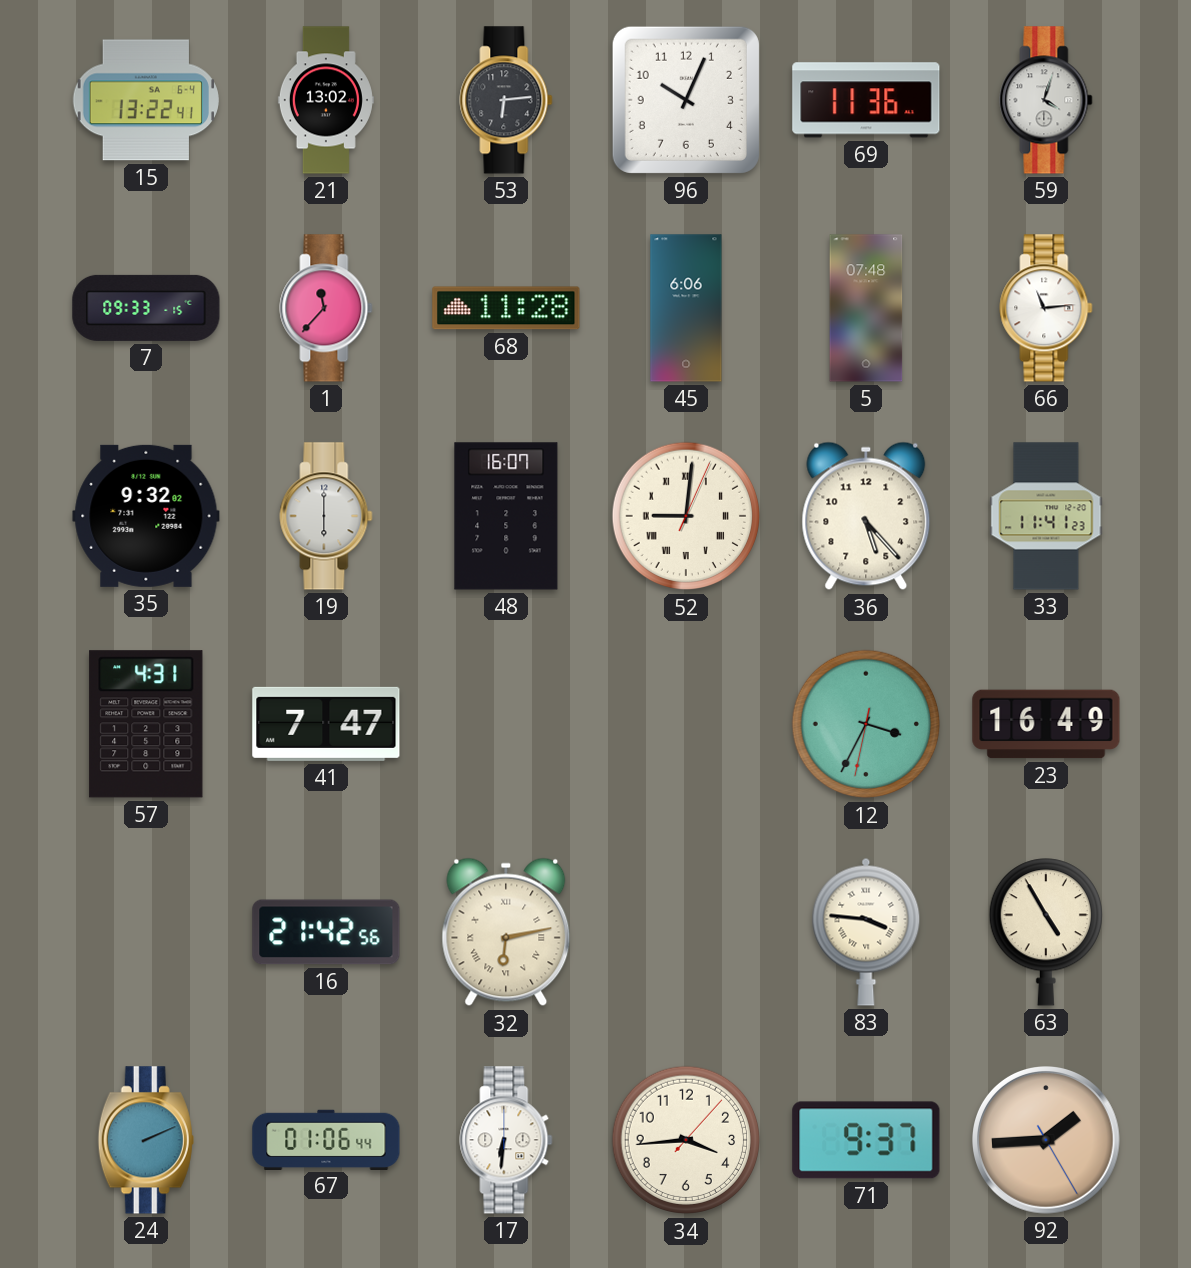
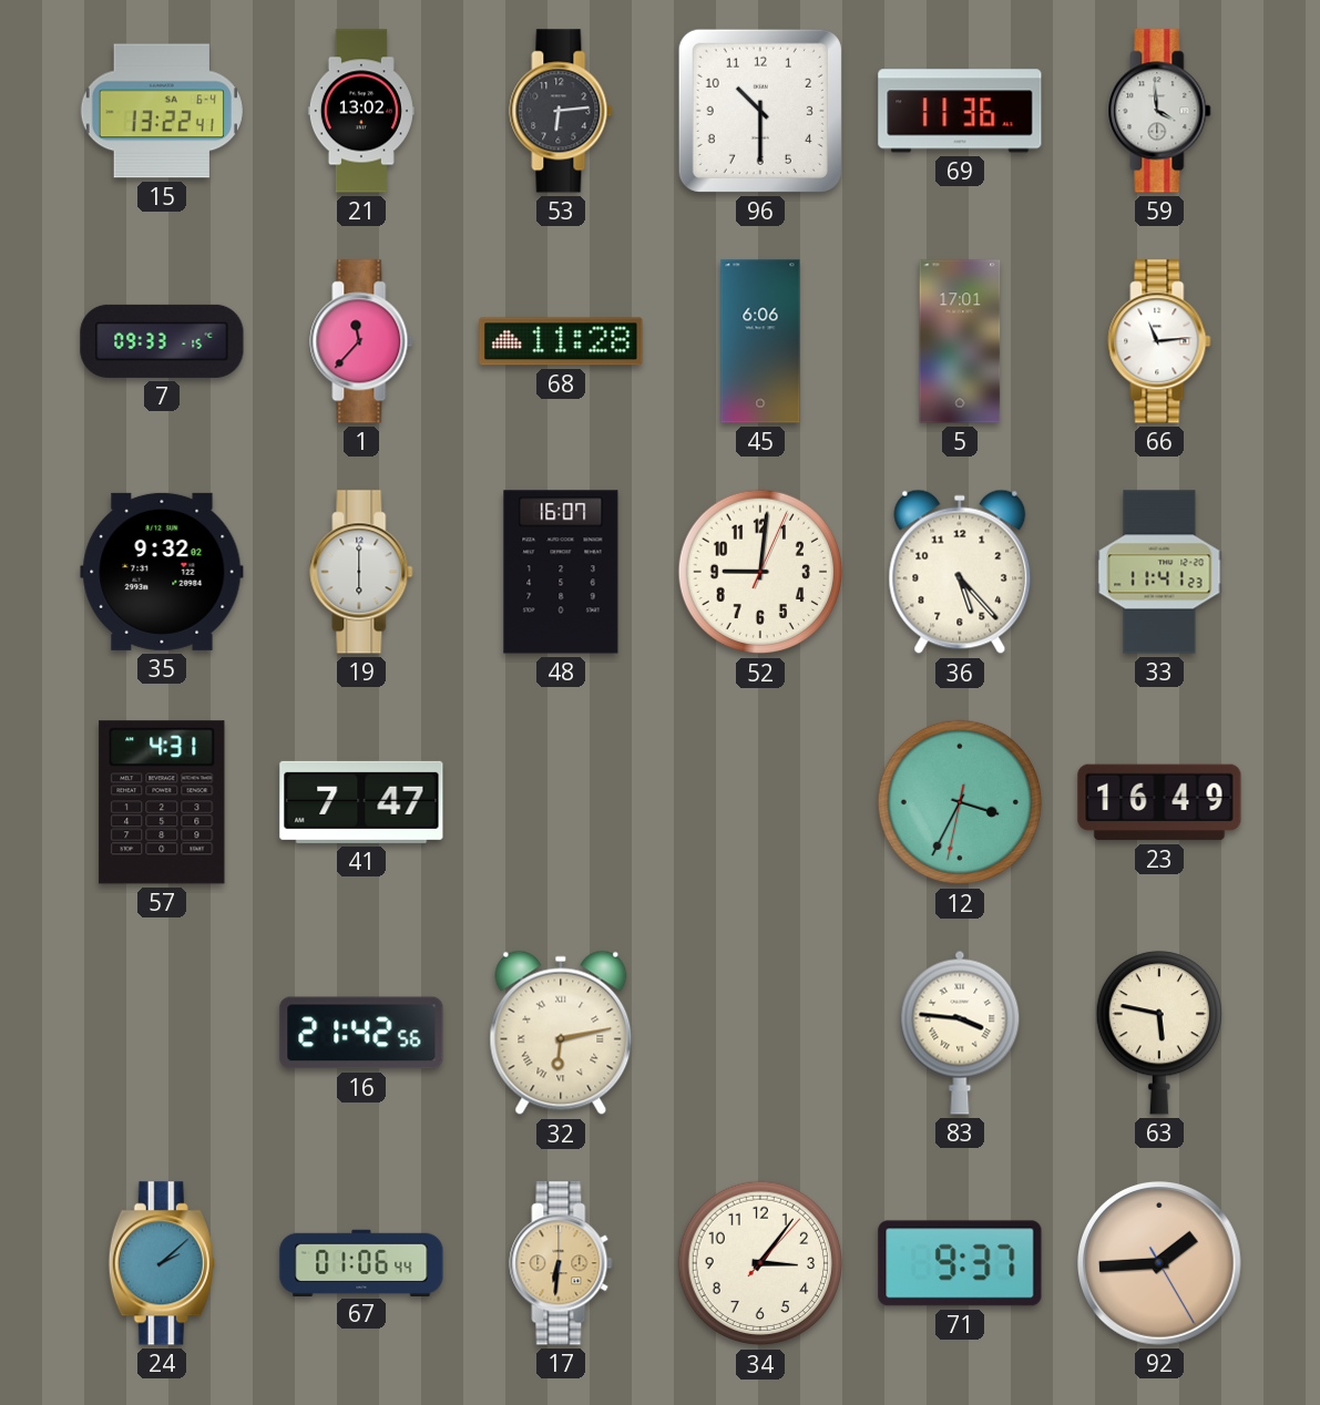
96: 10:04 -> 10:30
59: 4:03 -> 3:59
5: 07:48 -> 17:01
52 numerals: Roman -> Arabic
63: 4:55 -> 5:47
24: 2:11 -> 2:08
17 dial: white -> champagne
34: 3:44 -> 3:06
